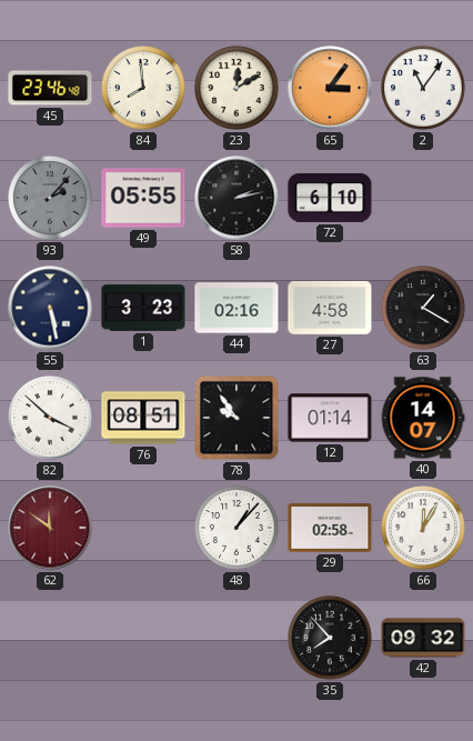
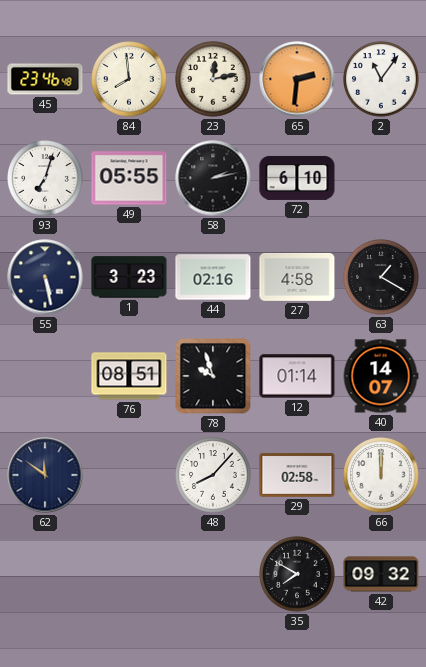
23: 12:10 -> 12:13
65: 3:06 -> 2:31
93: 2:07 -> 7:03
93 dial: grey -> white
82: 3:52 -> none
78: 9:54 -> 9:57
62 dial: burgundy -> navy
48: 1:07 -> 8:07
66: 12:05 -> 12:00
35: 7:53 -> 7:50
